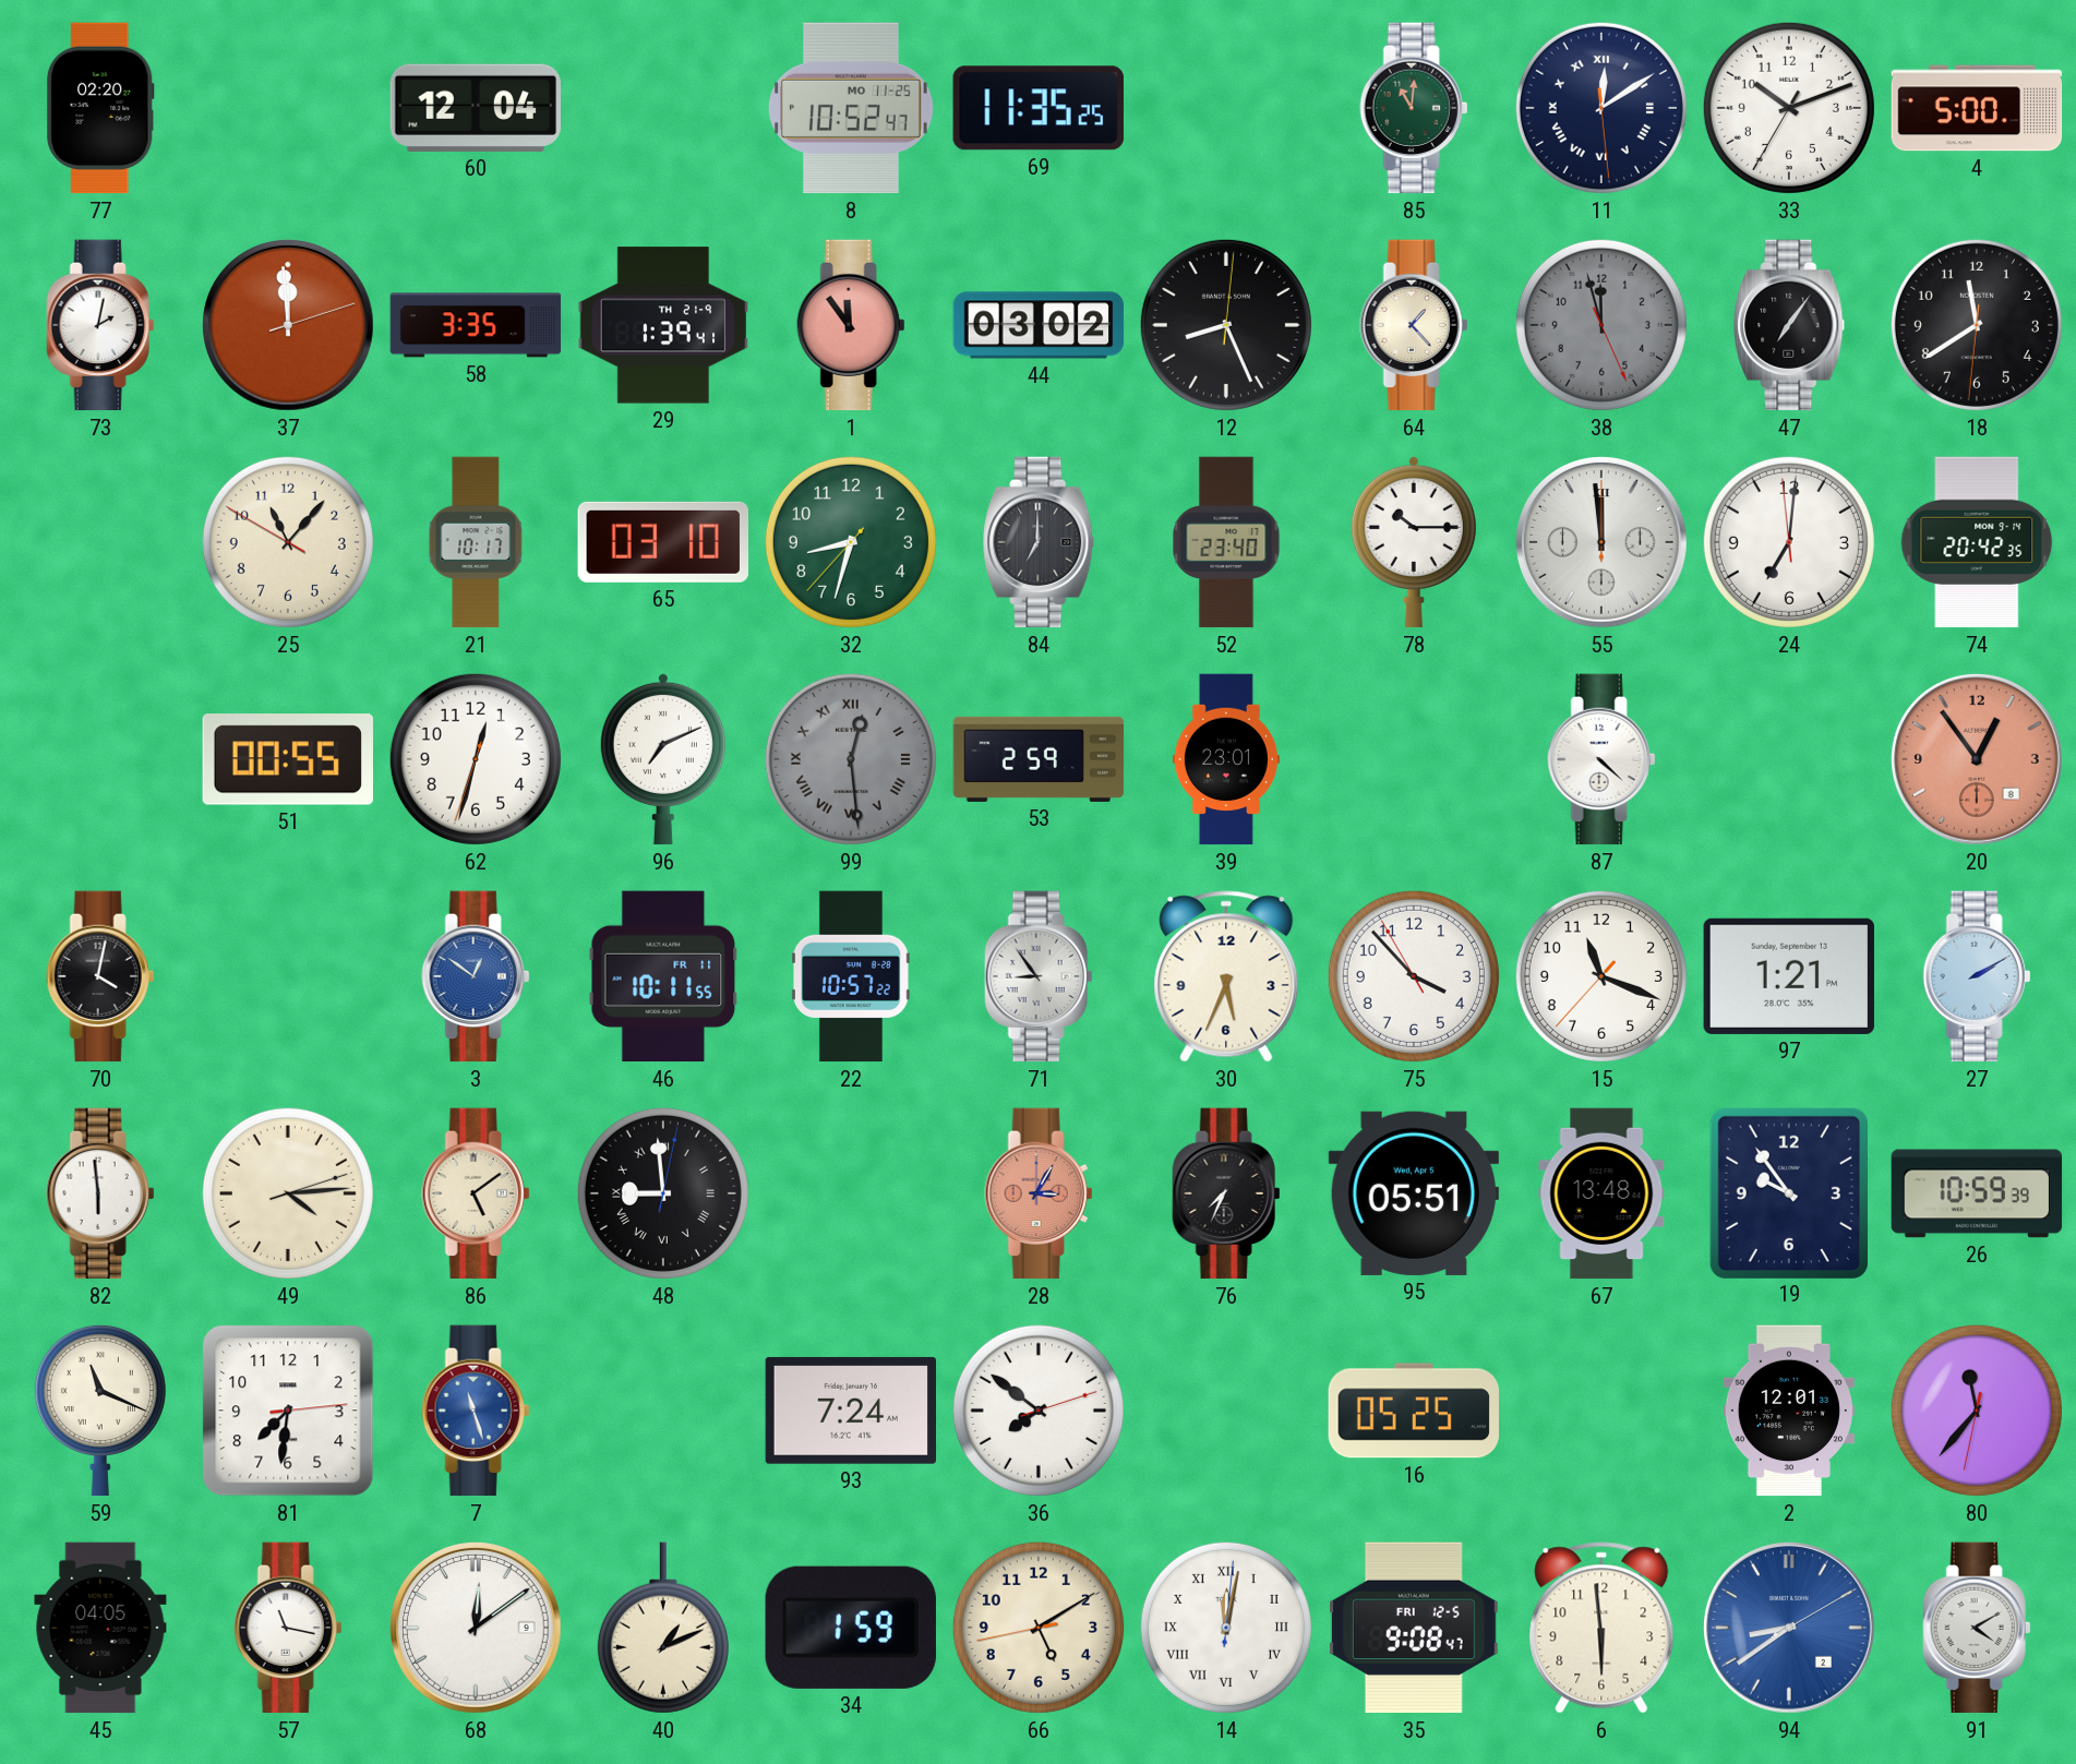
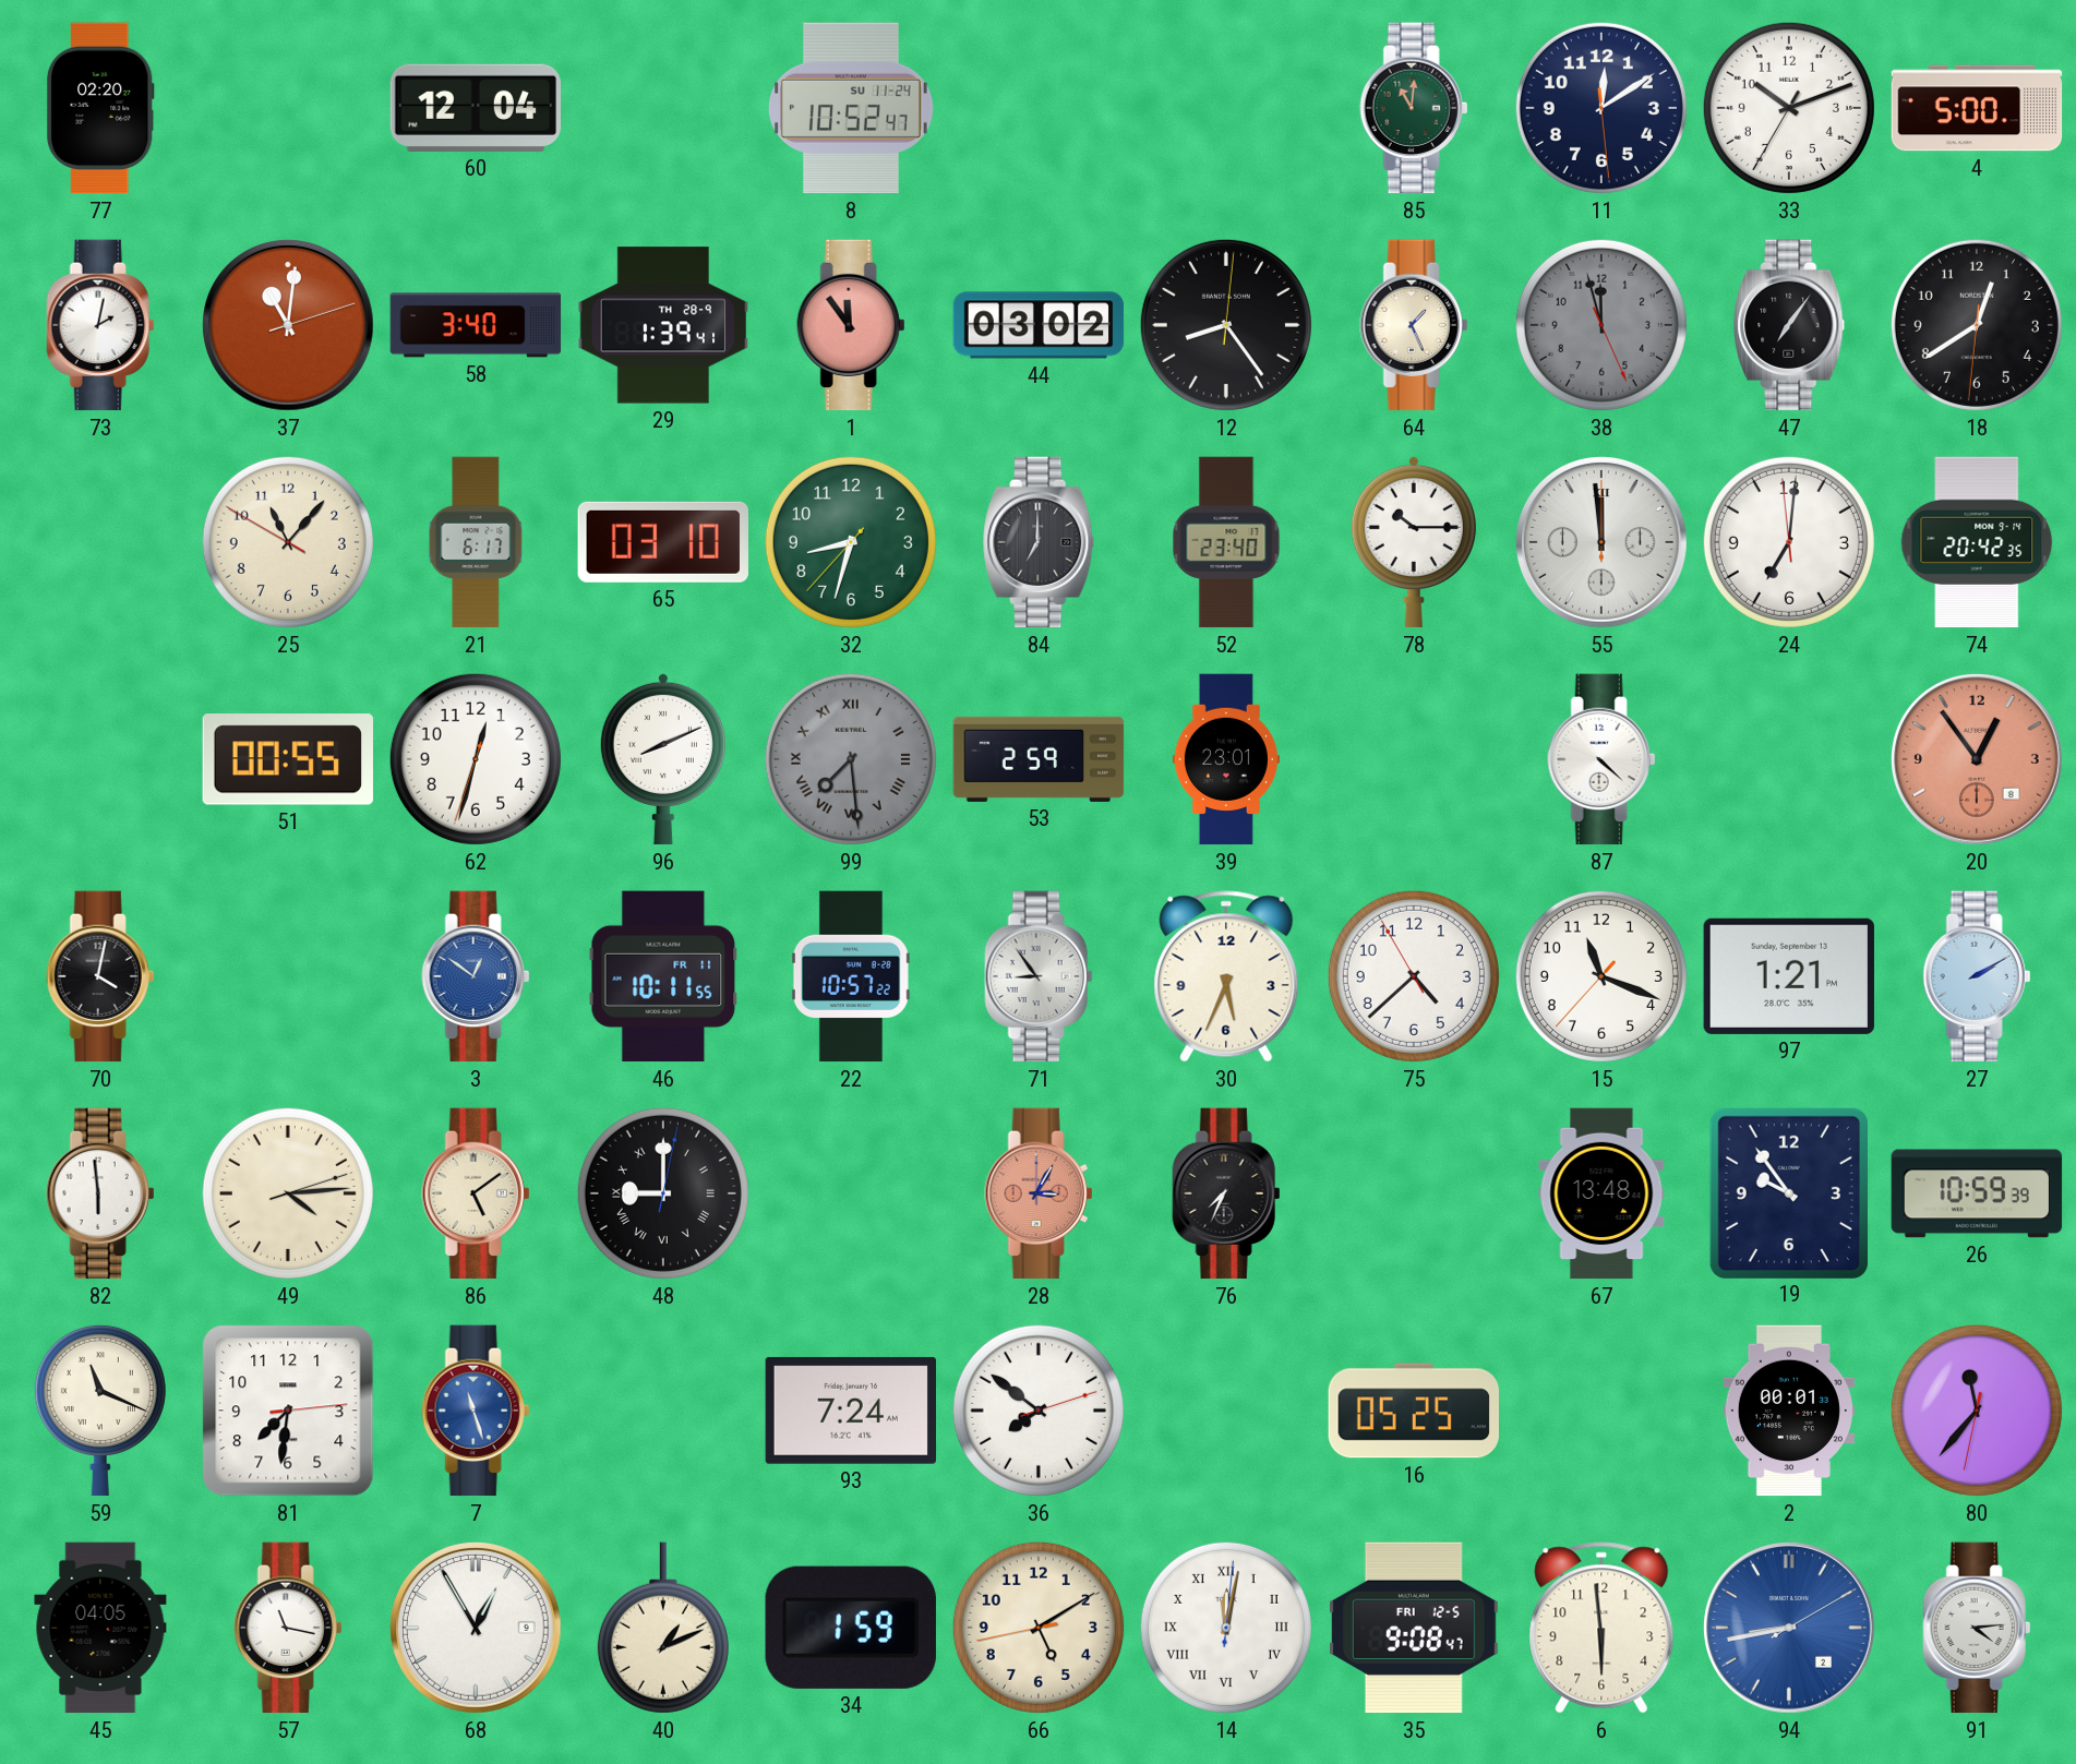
8 date: MO 11-25 -> SU 11-24
69: 11:35 -> none
11 numerals: Roman -> Arabic
37: 11:59 -> 11:01
58: 3:35 -> 3:40
29 date: TH 21-9 -> TH 28-9
12: 8:26 -> 8:24
64: 1:23 -> 1:26
18: 11:39 -> 12:39
21: 10:17 -> 6:17
96: 7:11 -> 8:11
99: 12:29 -> 7:29
75: 3:52 -> 4:37
48: 8:59 -> 9:00
95: 05:51 -> none
2: 12:01 -> 00:01
68: 12:09 -> 12:55
94: 8:39 -> 8:43
91: 4:10 -> 4:14
